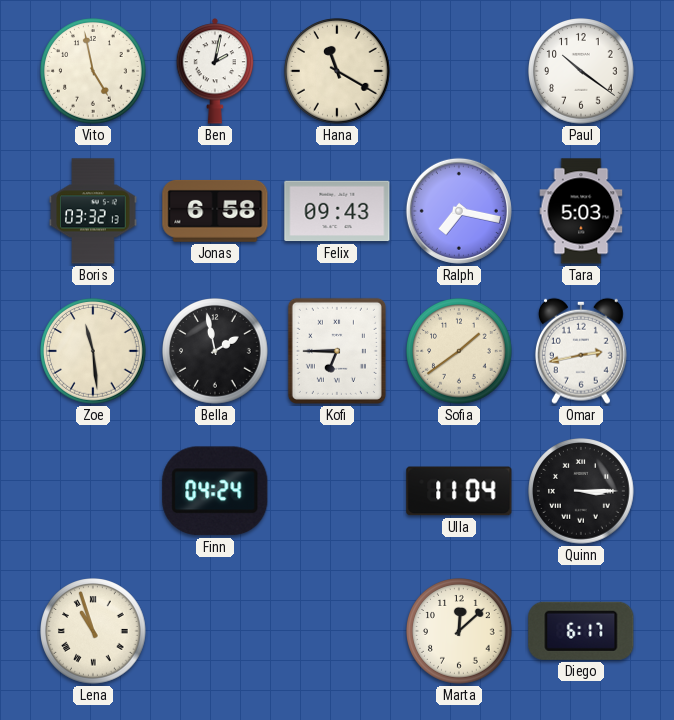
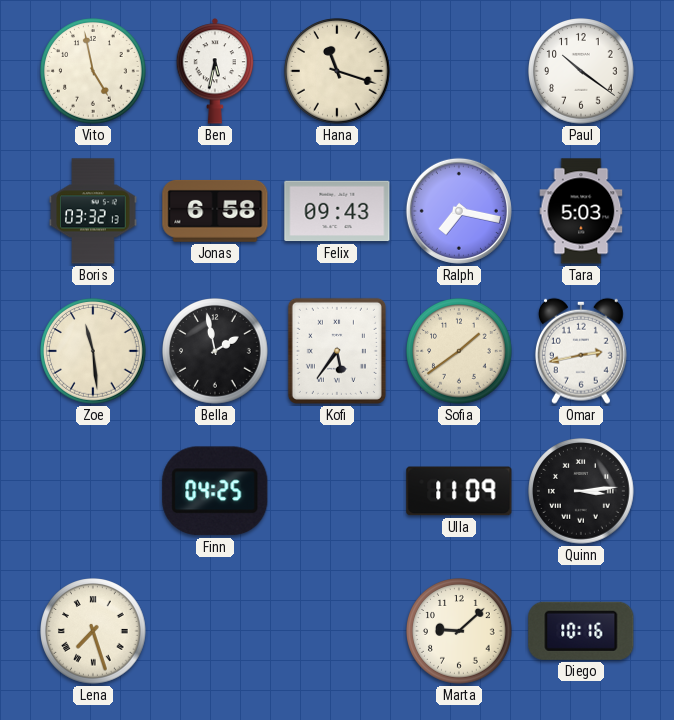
Ben: 2:02 -> 5:32
Hana: 11:20 -> 11:18
Kofi: 6:45 -> 5:36
Finn: 04:24 -> 04:25
Ulla: 11:04 -> 11:09
Quinn: 3:15 -> 3:14
Lena: 10:57 -> 7:27
Marta: 12:08 -> 9:08
Diego: 6:17 -> 10:16
